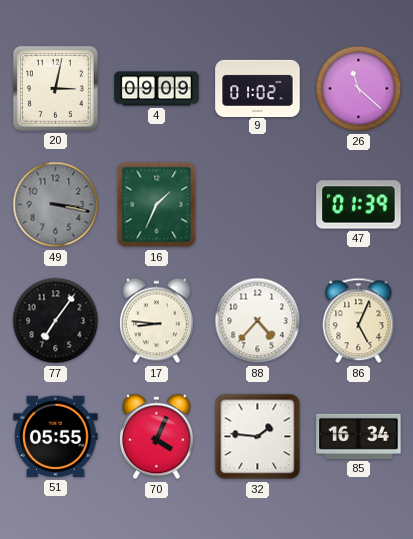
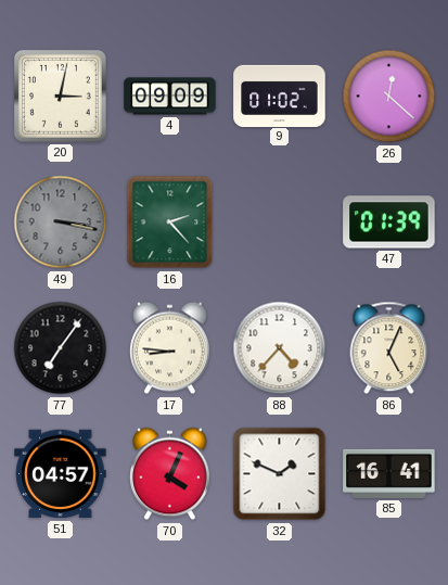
26: 11:22 -> 12:22
16: 1:34 -> 2:23
51: 05:55 -> 04:57
32: 1:46 -> 1:49
85: 16:34 -> 16:41
